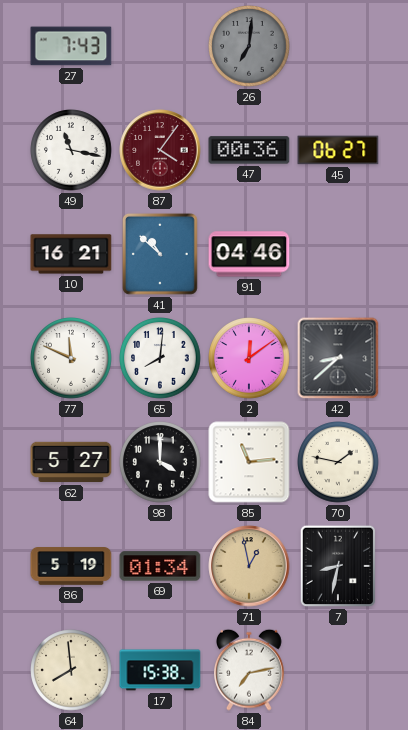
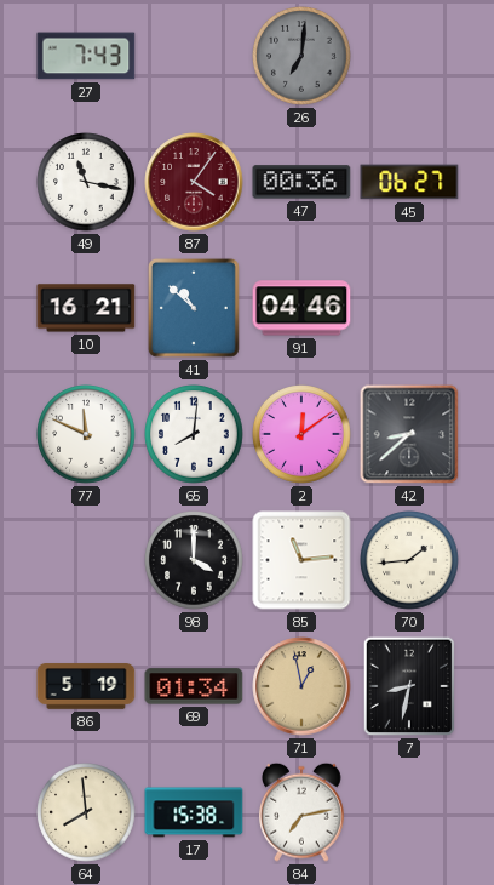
62: 5:27 -> none
70: 1:47 -> 1:44
